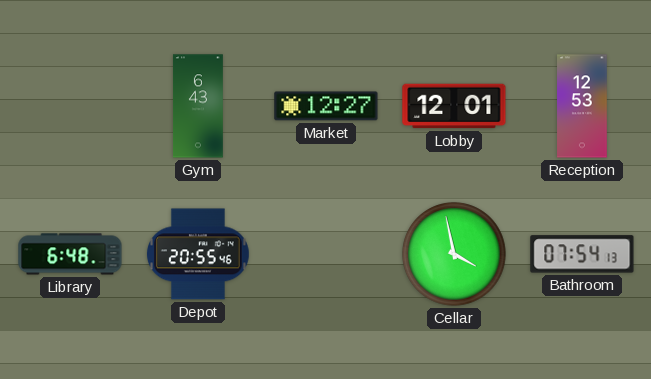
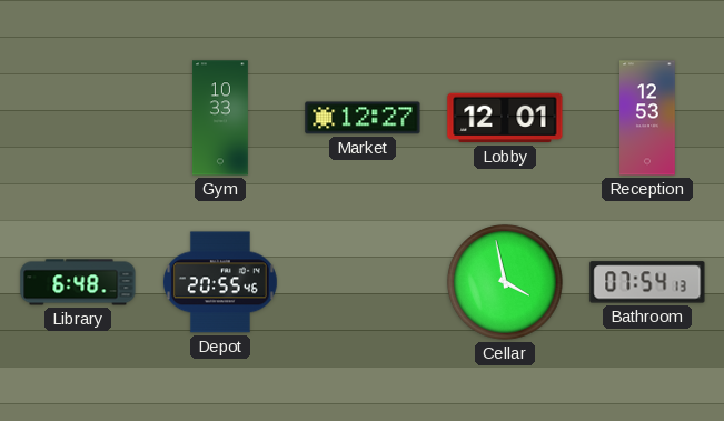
Gym: 6:43 -> 10:33
